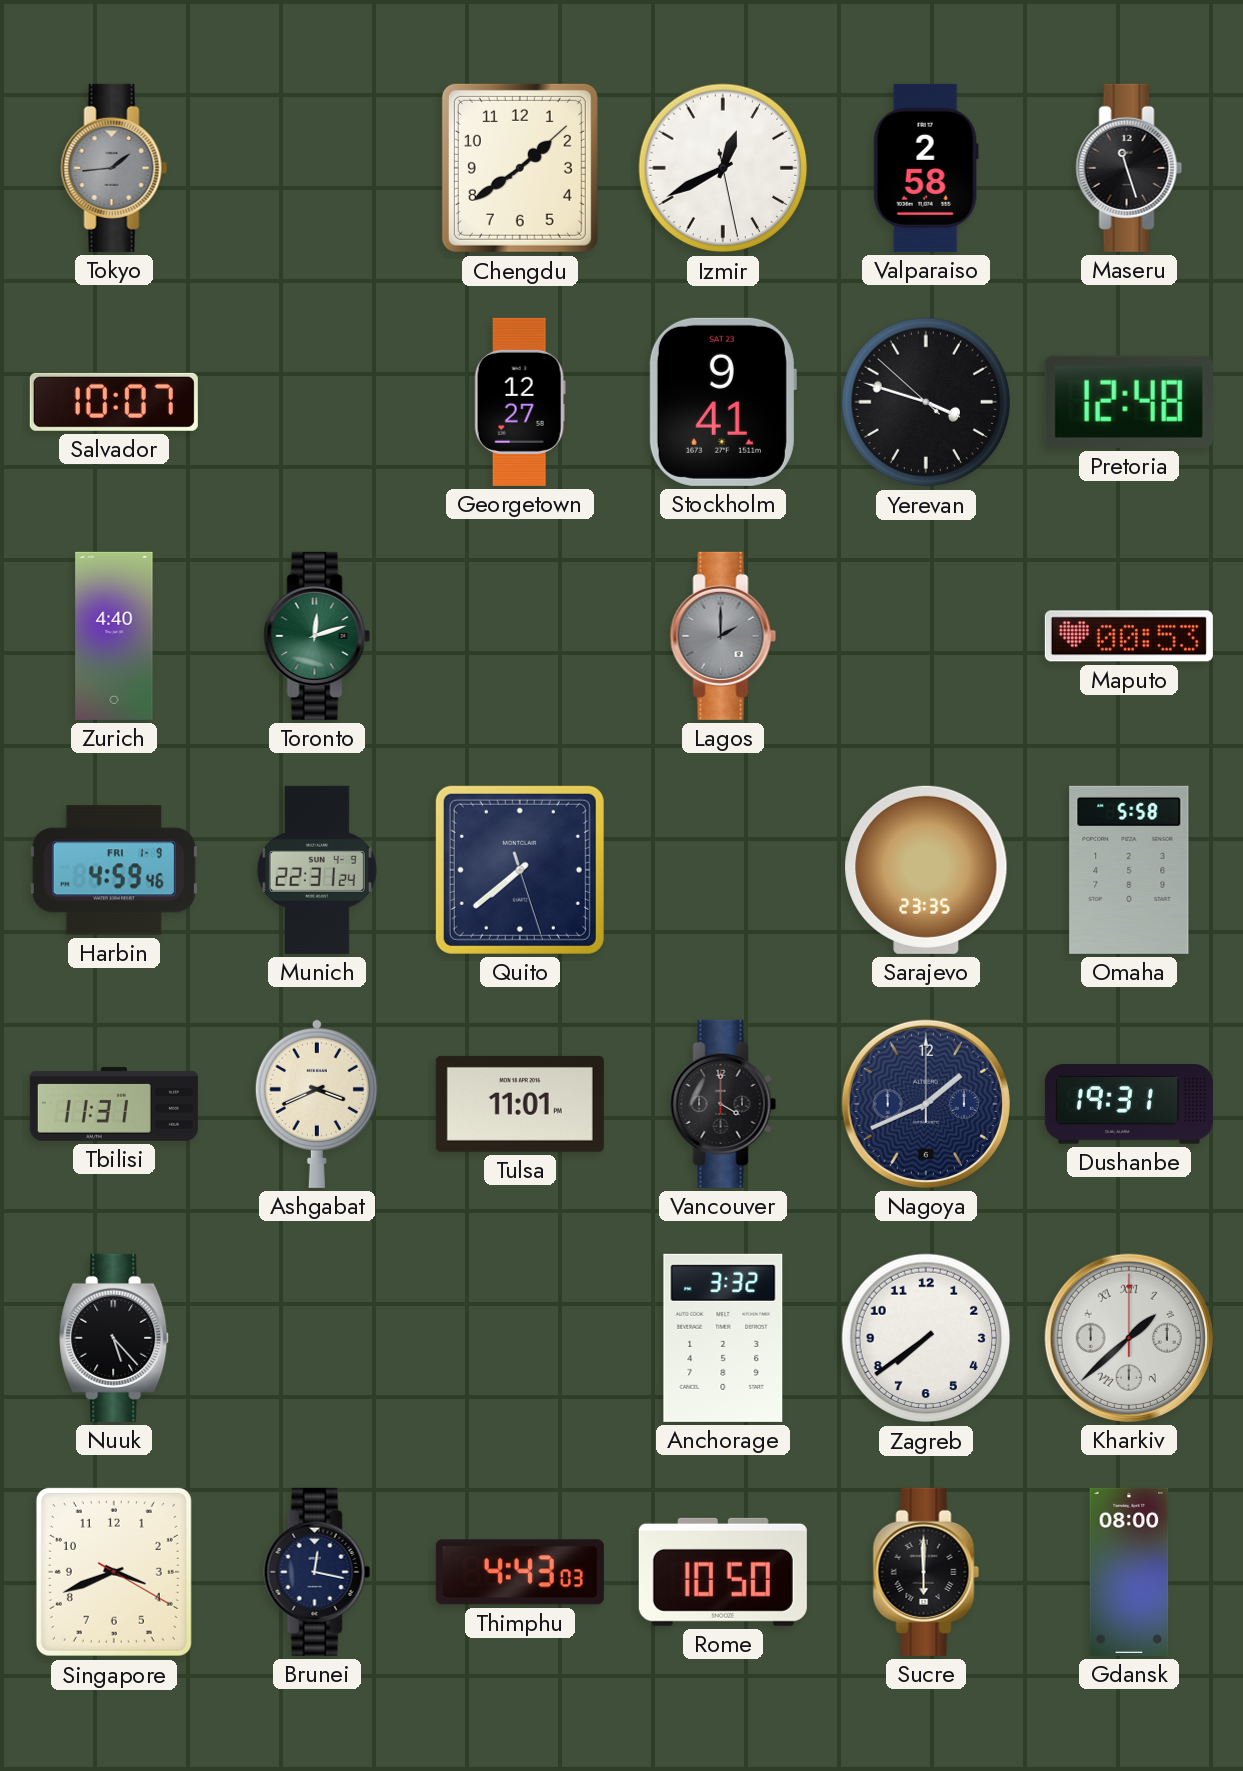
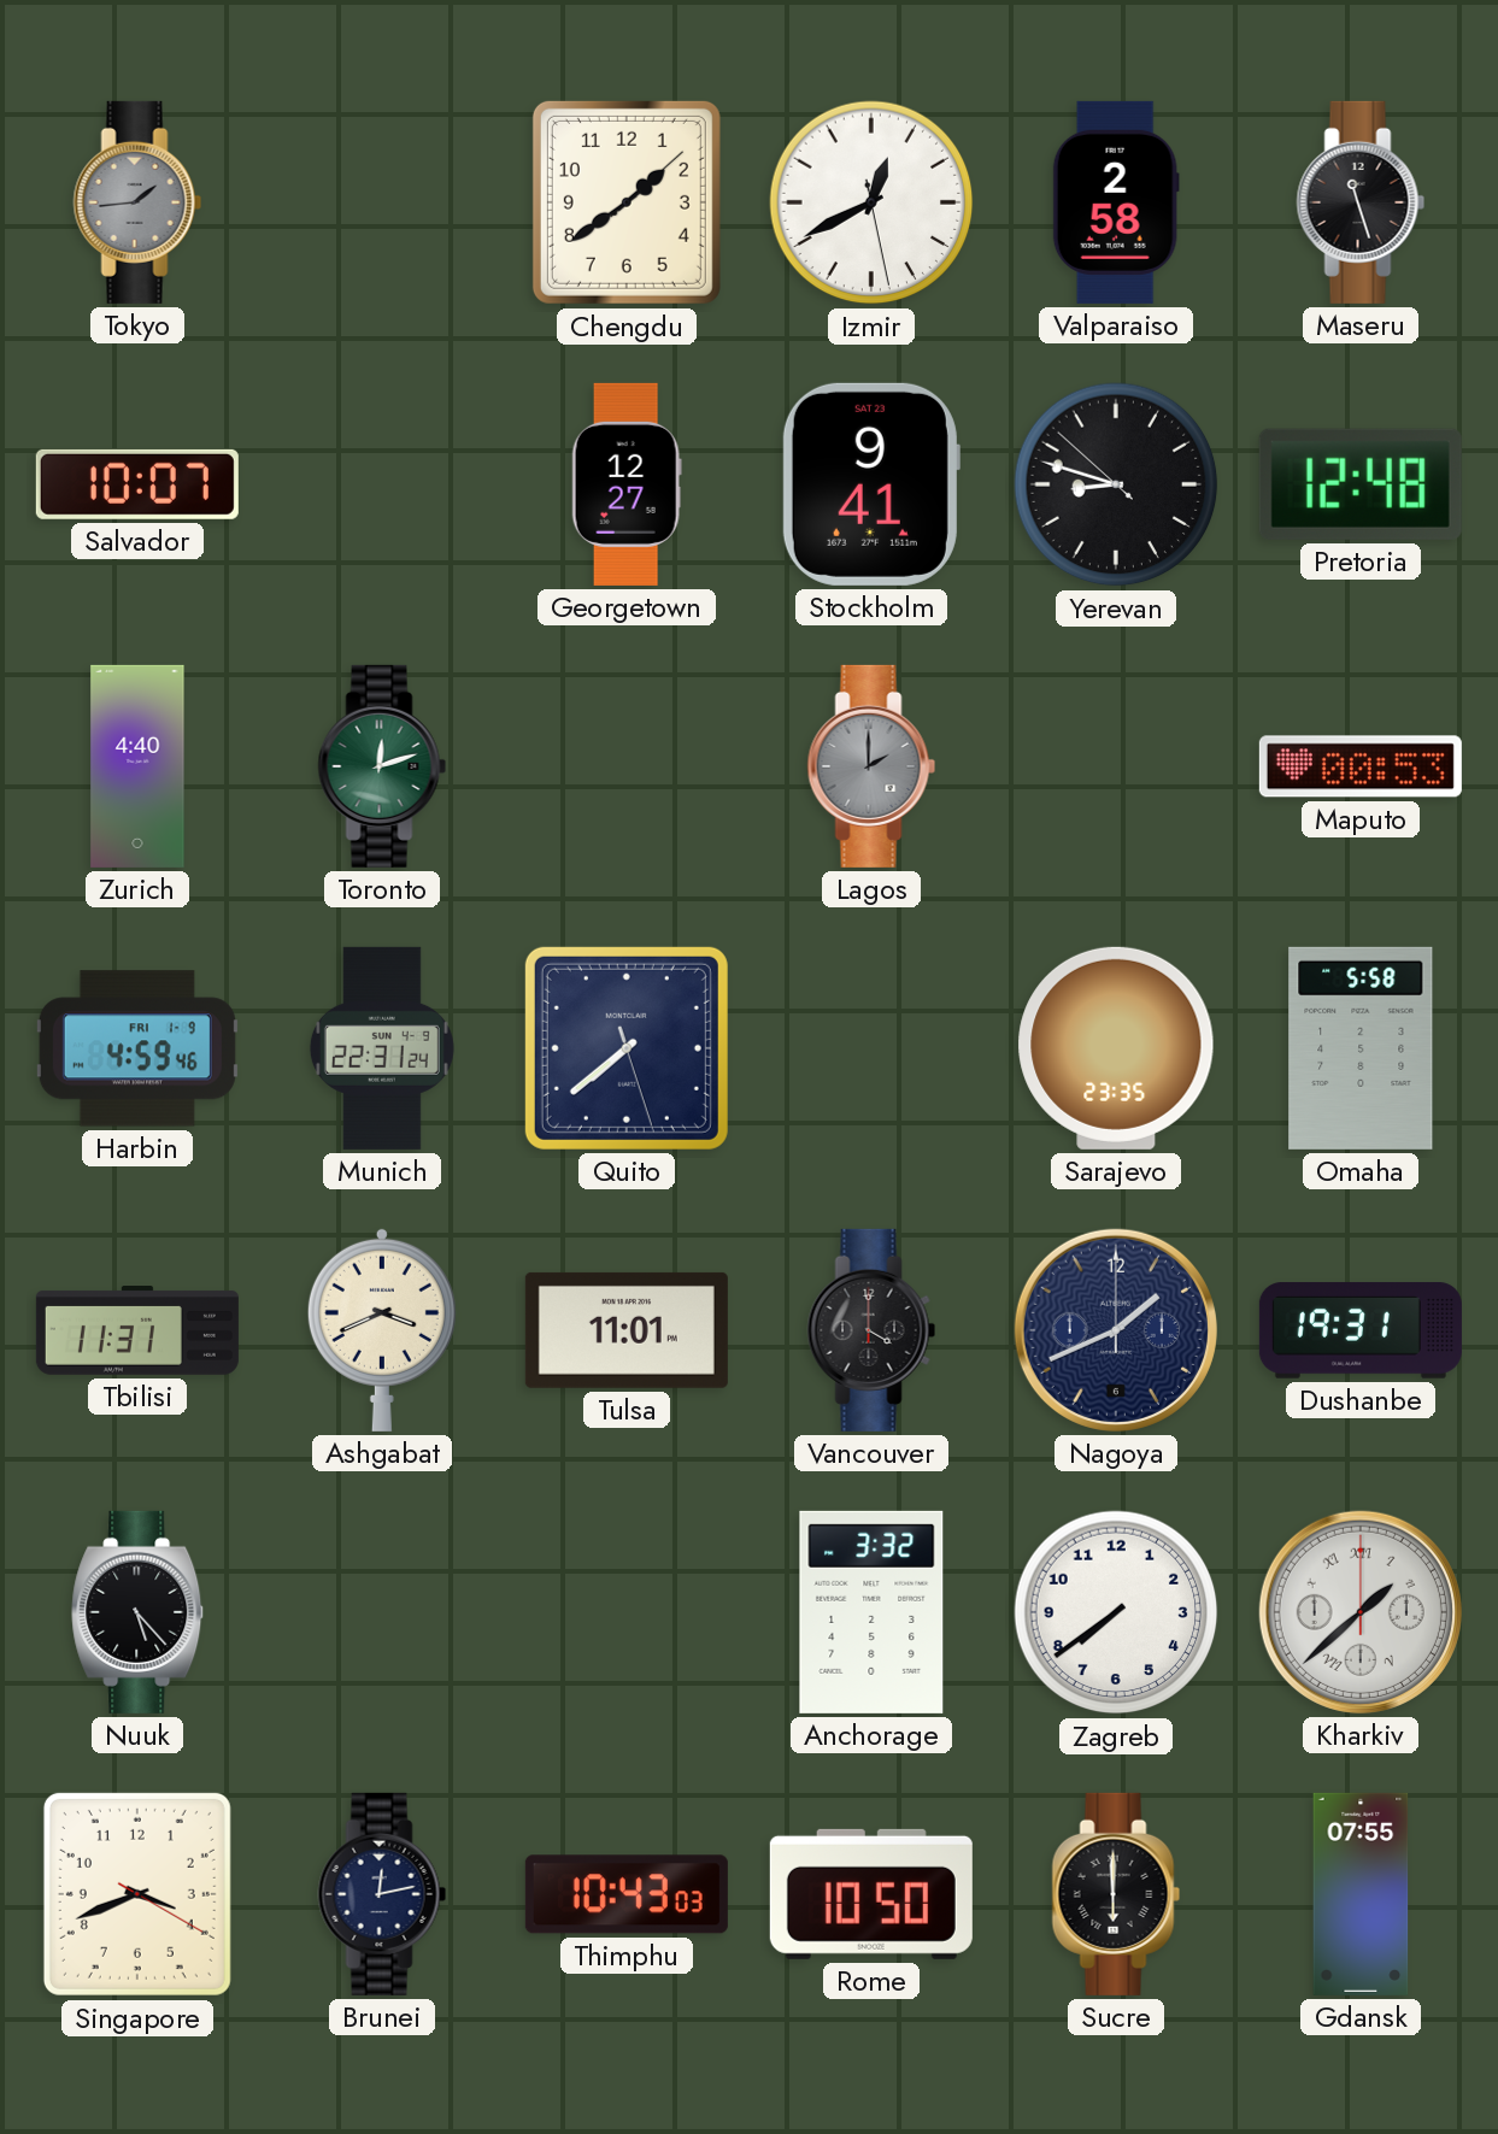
Yerevan: 3:47 -> 8:47
Brunei: 12:17 -> 12:13
Thimphu: 4:43 -> 10:43
Gdansk: 08:00 -> 07:55
